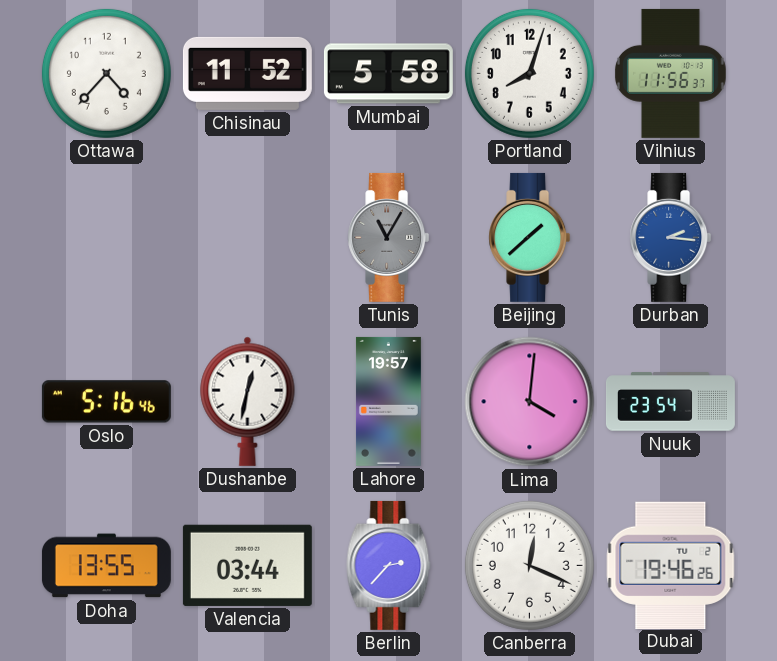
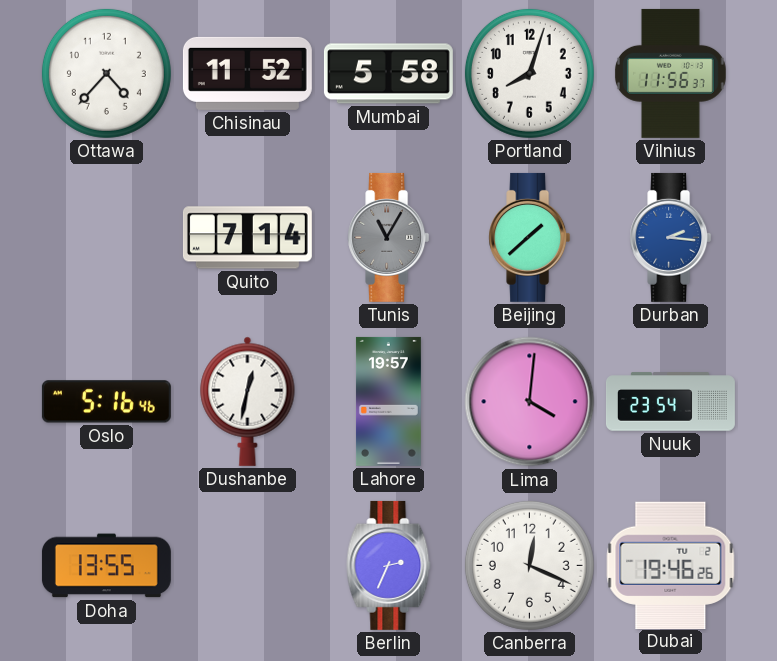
Quito: none -> 7:14
Valencia: 03:44 -> none
Berlin: 2:37 -> 2:34
